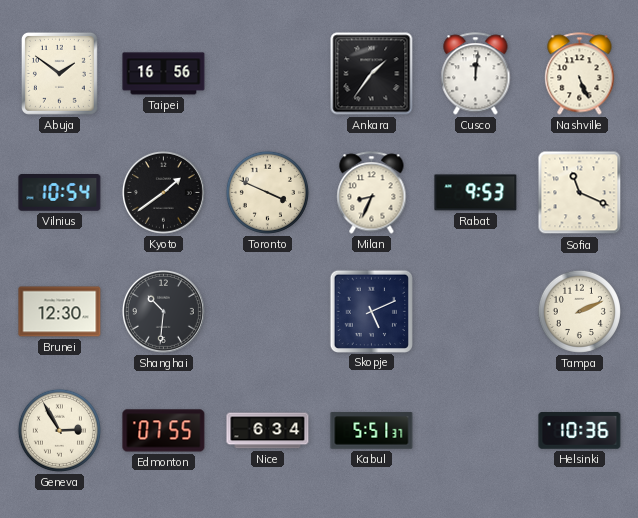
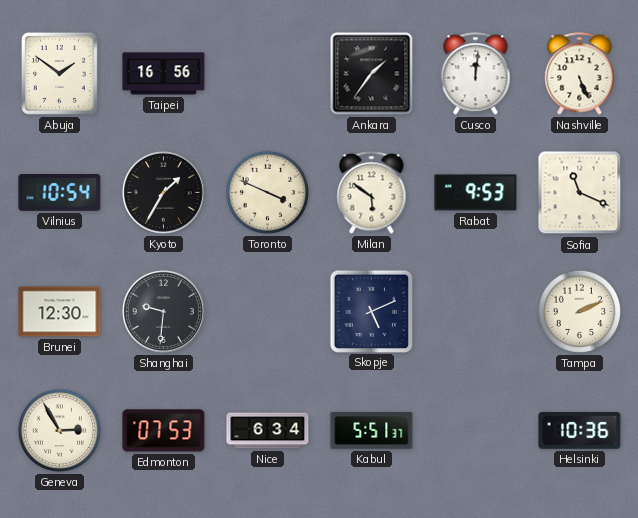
Kyoto: 1:39 -> 1:35
Milan: 8:34 -> 5:51
Shanghai: 10:31 -> 9:31
Edmonton: 07:55 -> 07:53
